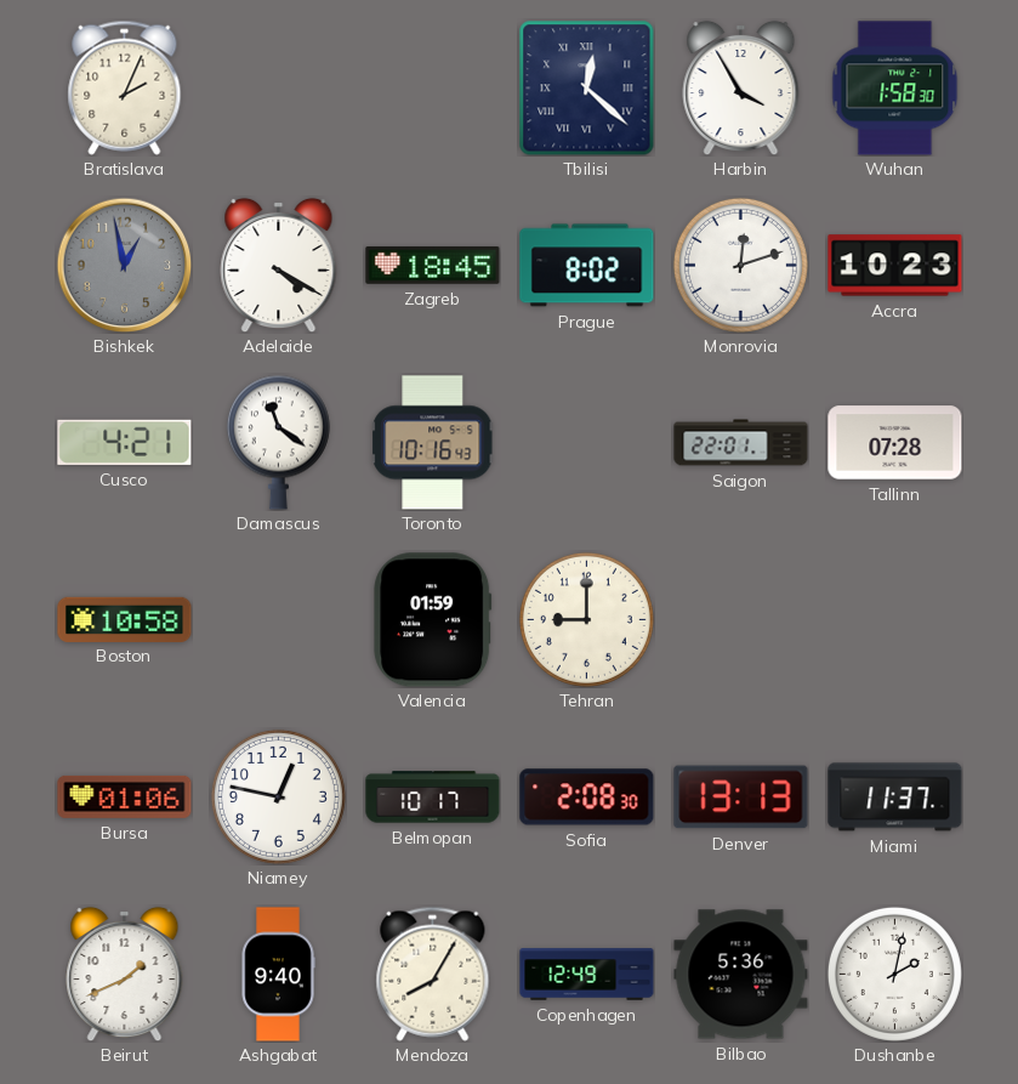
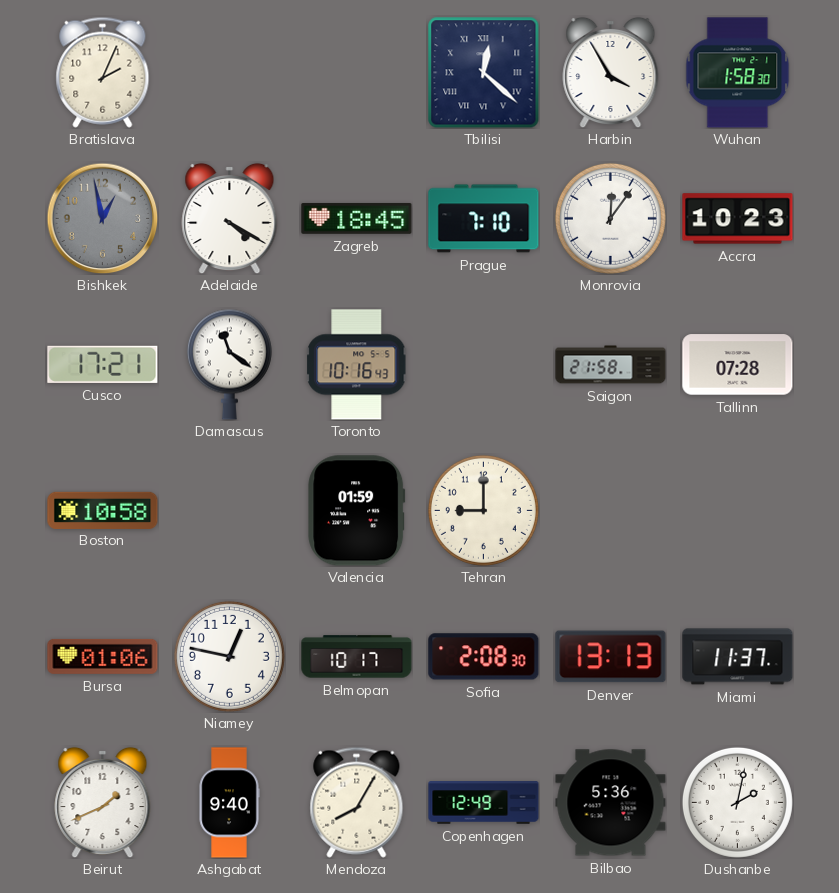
Prague: 8:02 -> 7:10
Monrovia: 12:12 -> 12:06
Cusco: 4:21 -> 17:21
Saigon: 22:01 -> 21:58
